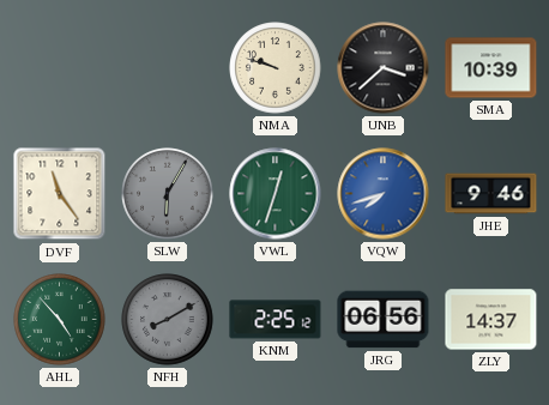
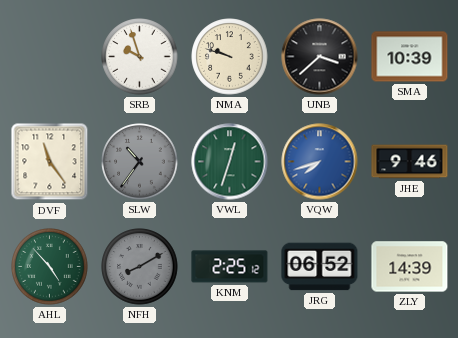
SRB: none -> 9:57
SLW: 6:05 -> 10:36
JRG: 06:56 -> 06:52
ZLY: 14:37 -> 14:39
